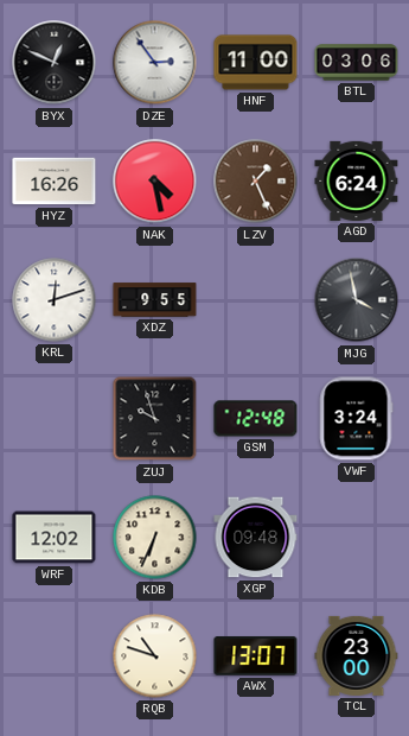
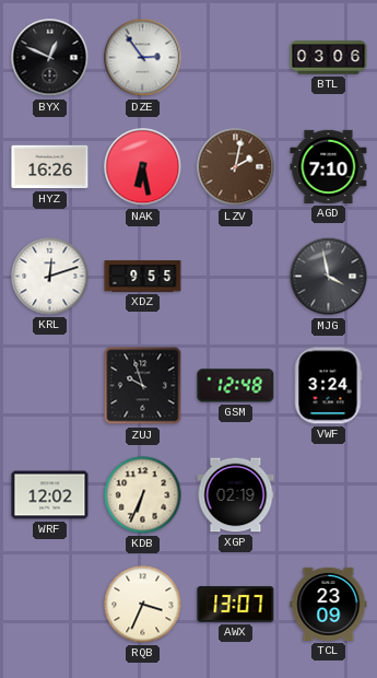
HNF: 11:00 -> none
NAK: 4:28 -> 6:28
LZV: 1:26 -> 2:02
AGD: 6:24 -> 7:10
XGP: 09:48 -> 02:19
RQB: 10:48 -> 3:34
TCL: 23:00 -> 23:09
